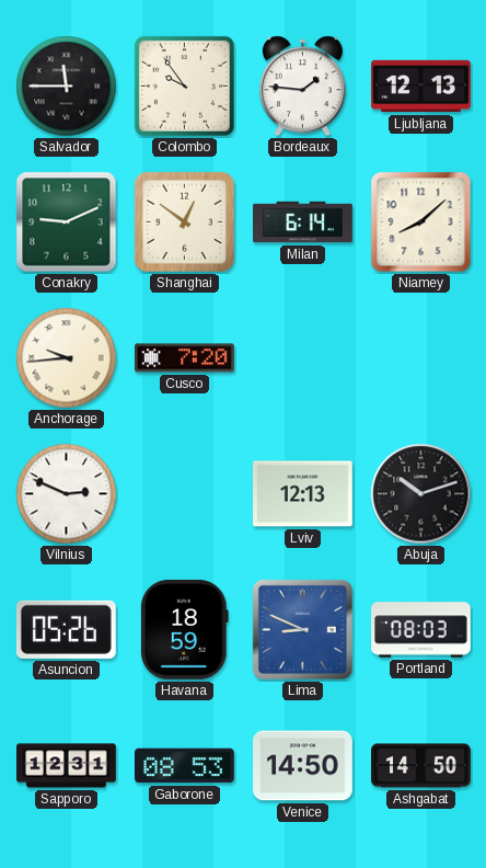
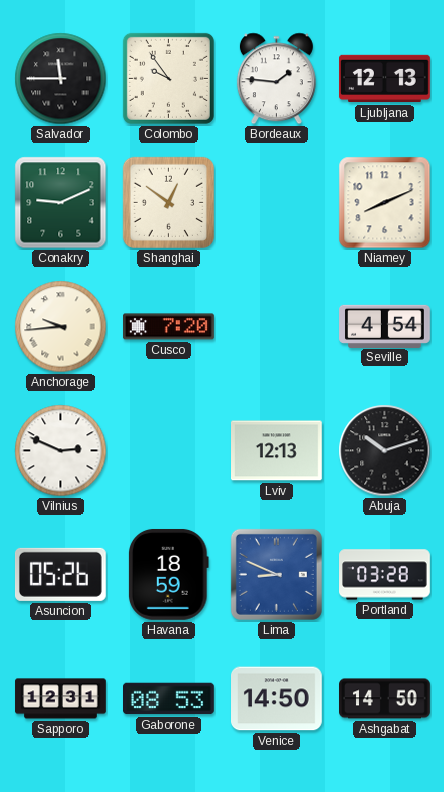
Milan: 6:14 -> none
Niamey: 8:08 -> 8:11
Seville: none -> 4:54
Portland: 08:03 -> 03:28
